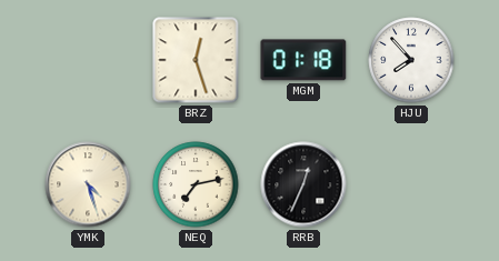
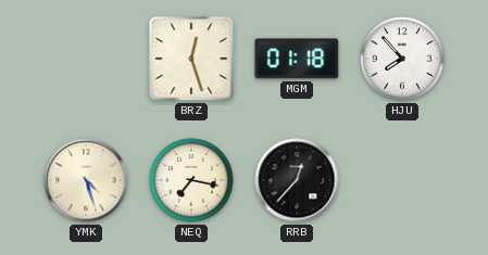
NEQ: 7:13 -> 7:17
RRB: 12:34 -> 12:37
